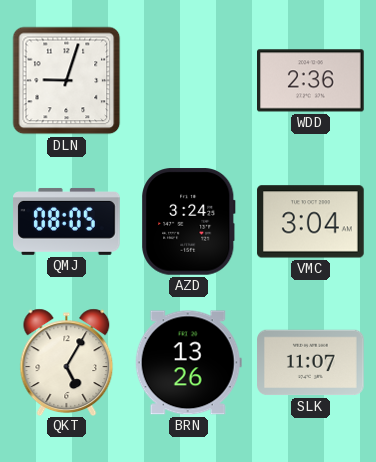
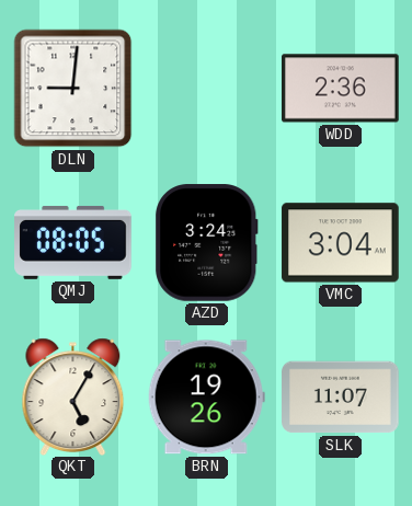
DLN: 9:03 -> 9:01
BRN: 13:26 -> 19:26
